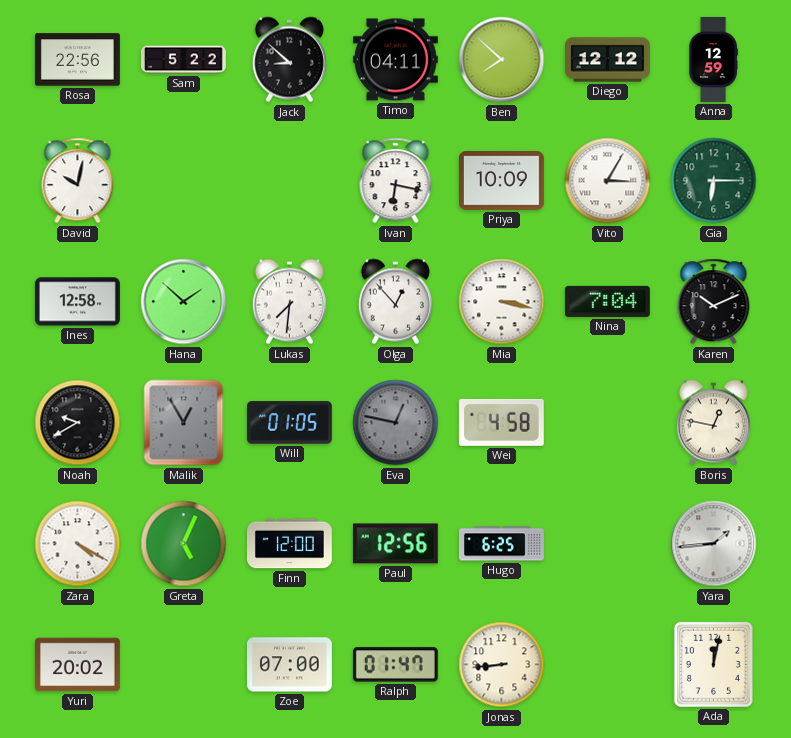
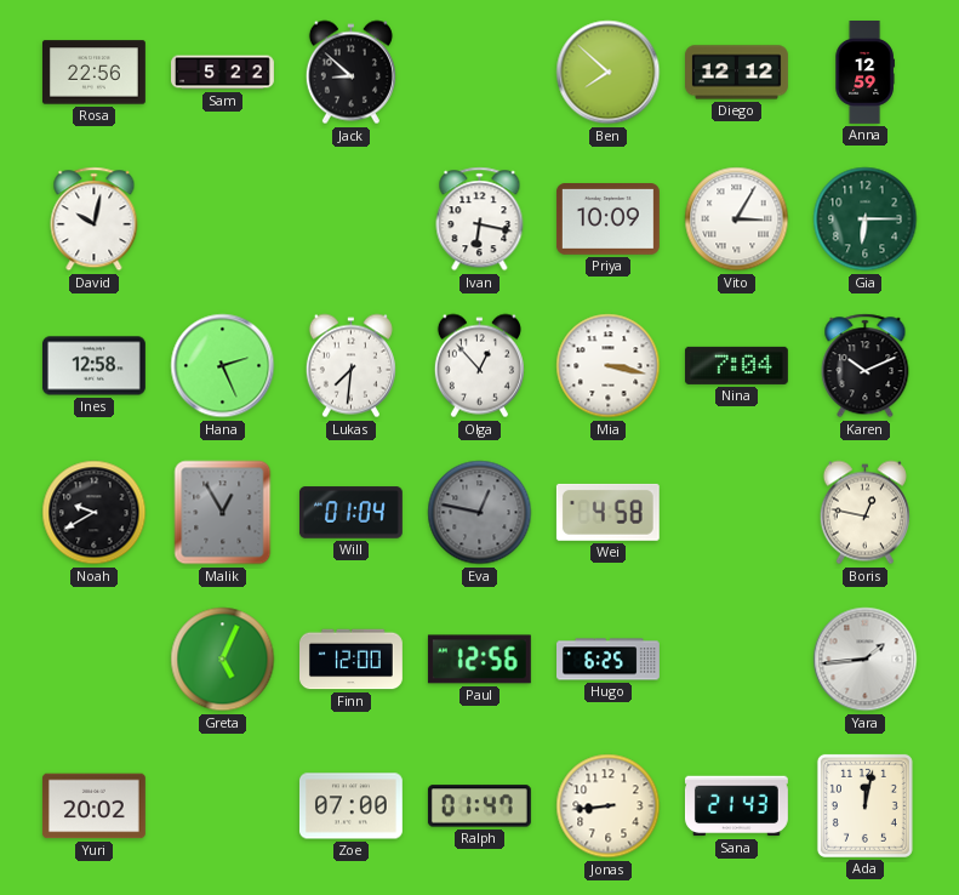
Timo: 04:11 -> none
Hana: 1:52 -> 2:26
Will: 01:05 -> 01:04
Zara: 4:20 -> none
Sana: none -> 21:43
